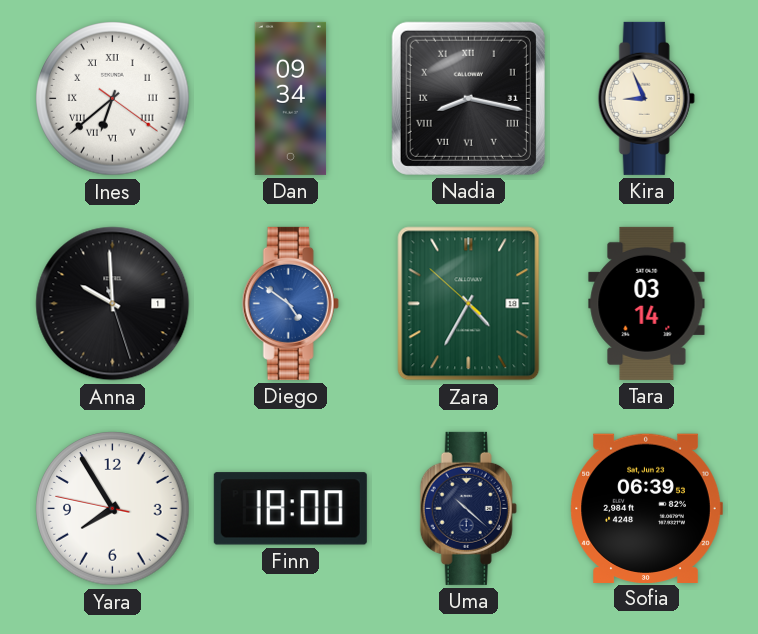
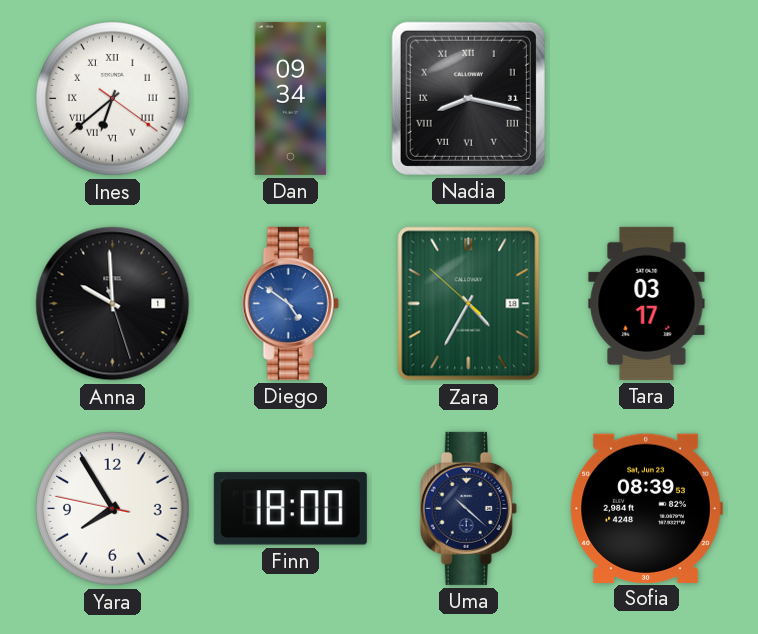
Kira: 8:56 -> none
Tara: 03:14 -> 03:17
Sofia: 06:39 -> 08:39
